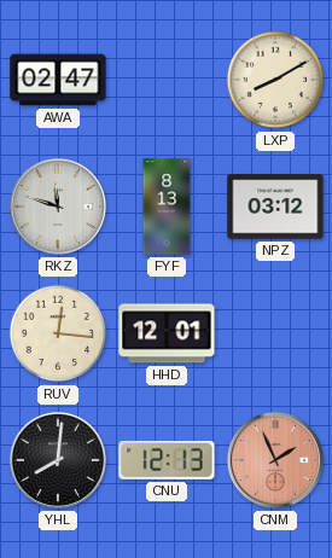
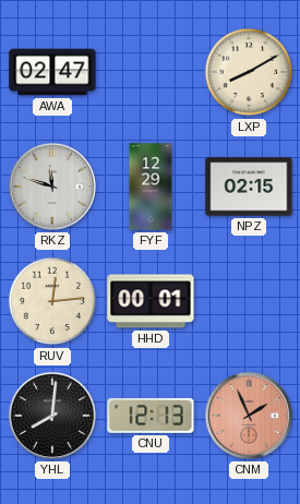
FYF: 8:13 -> 12:29
NPZ: 03:12 -> 02:15
RUV: 12:16 -> 12:14
HHD: 12:01 -> 00:01
